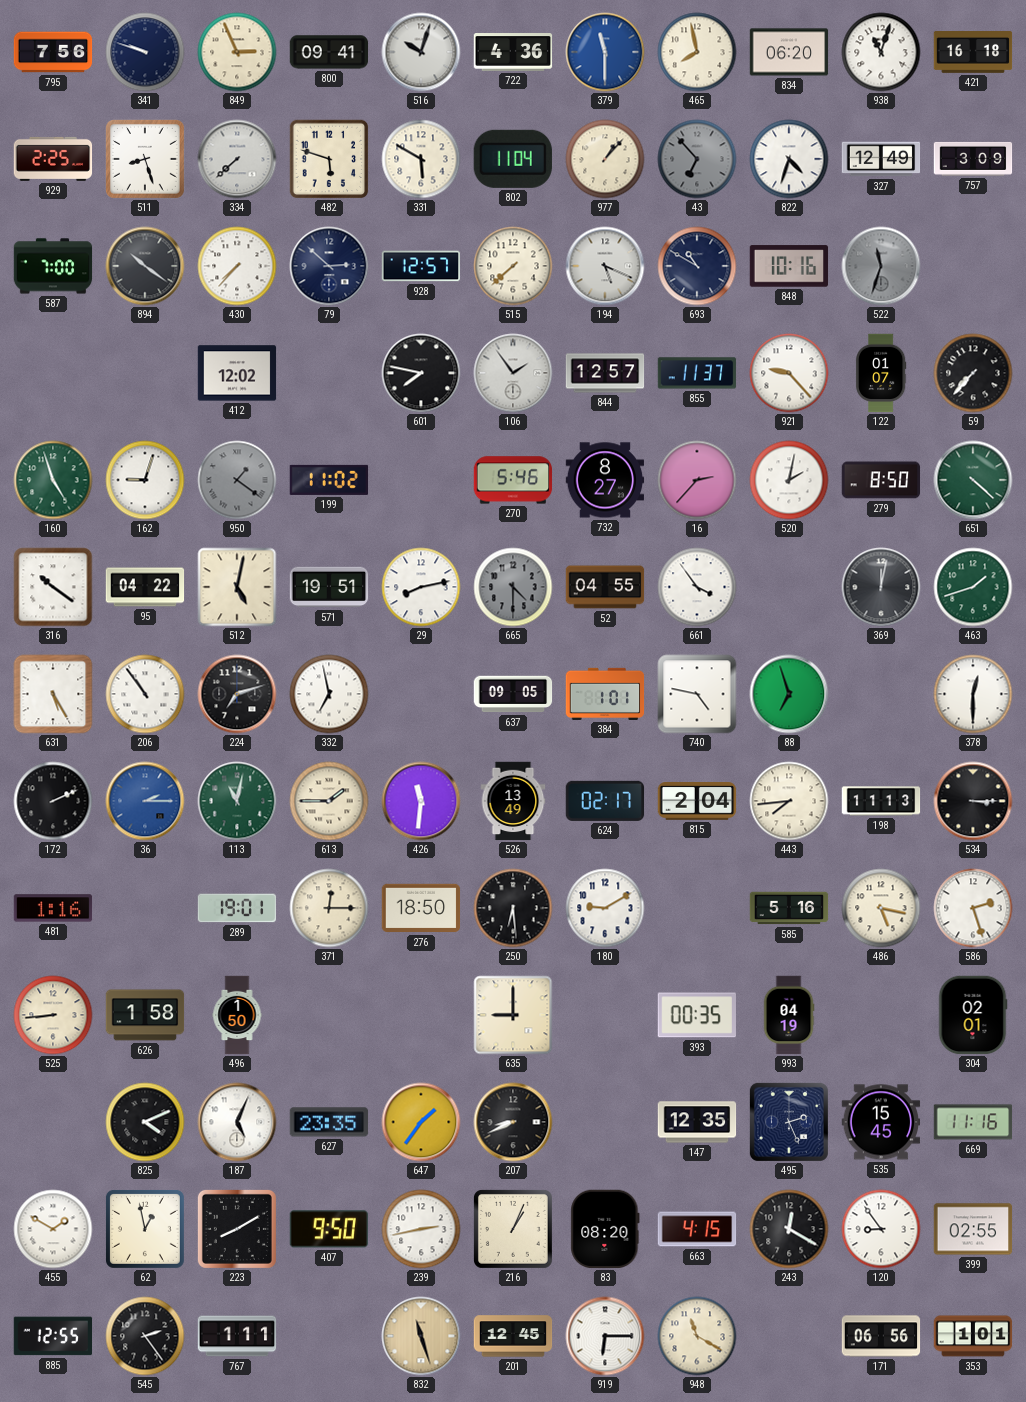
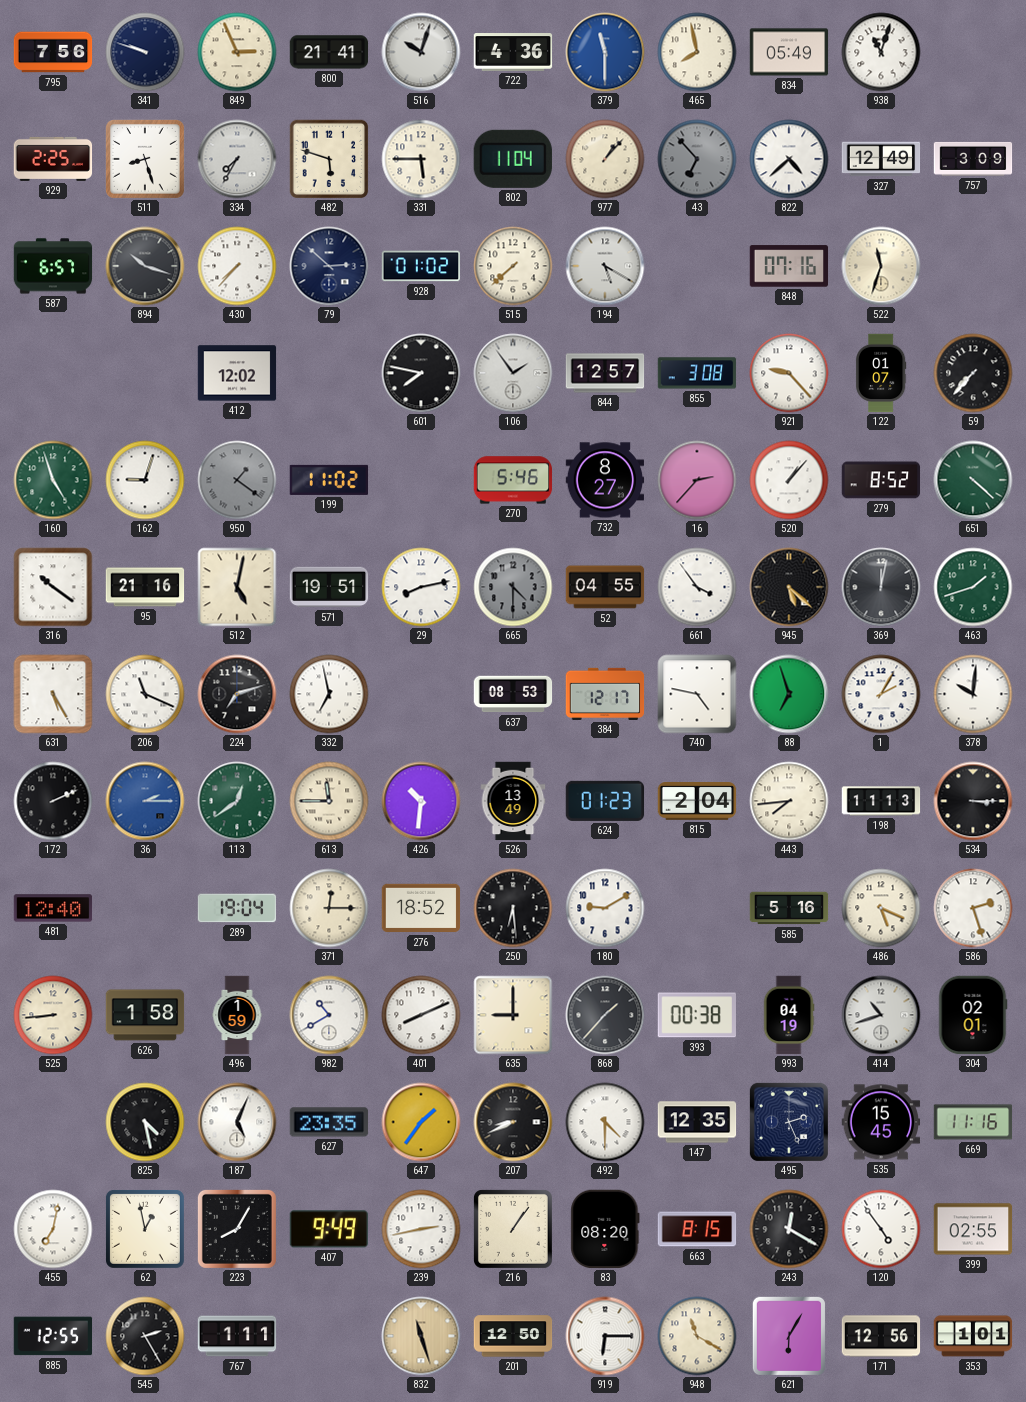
800: 09:41 -> 21:41
834: 06:20 -> 05:49
421: 16:18 -> none
334: 7:38 -> 7:35
331: 5:50 -> 5:45
822: 4:33 -> 4:38
587: 7:00 -> 6:57
894: 10:21 -> 10:18
928: 12:57 -> 01:02
194: 5:19 -> 5:20
693: 10:50 -> none
848: 10:16 -> 07:16
522 dial: grey -> cream
855: 11:37 -> 3:08
520: 2:02 -> 1:07
279: 8:50 -> 8:52
95: 04:22 -> 21:16
945: none -> 5:22
206: 10:54 -> 11:19
637: 09:05 -> 08:53
384: 1:01 -> 12:17
1: none -> 2:05
378: 12:30 -> 10:01
113: 11:02 -> 12:39
613: 1:45 -> 11:45
426: 11:31 -> 10:31
624: 02:17 -> 01:23
481: 1:16 -> 12:40
289: 19:01 -> 19:04
276: 18:50 -> 18:52
486: 5:17 -> 5:19
496: 1:50 -> 1:59
982: none -> 10:40
401: none -> 8:11
868: none -> 1:37
393: 00:35 -> 00:38
414: none -> 10:42
825: 4:11 -> 4:28
492: none -> 4:30
455: 1:50 -> 7:02
223: 8:10 -> 8:05
407: 9:50 -> 9:49
216: 1:04 -> 1:06
663: 4:15 -> 8:15
120: 8:54 -> 4:54
545: 2:24 -> 2:25
201: 12:45 -> 12:50
621: none -> 6:05
171: 06:56 -> 12:56
